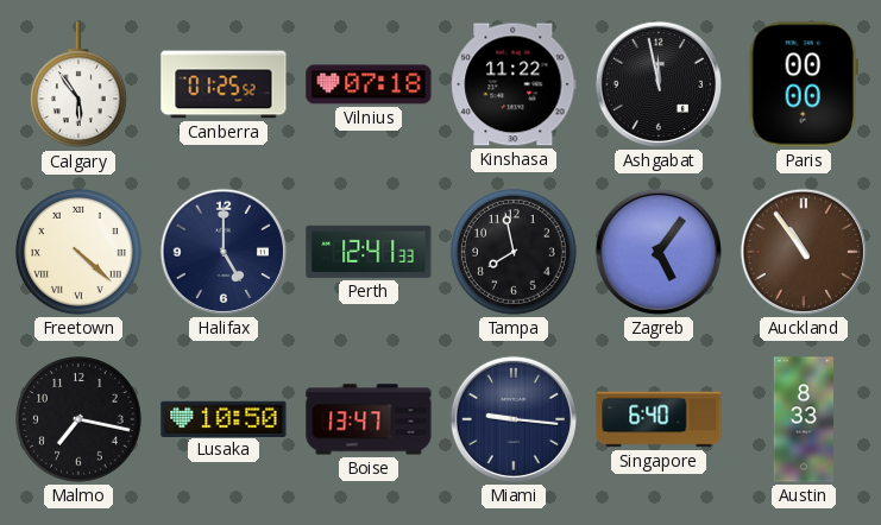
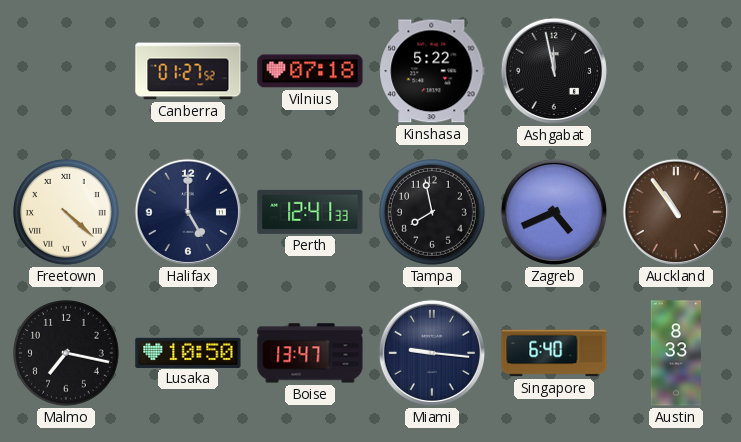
Calgary: 5:54 -> none
Canberra: 01:25 -> 01:27
Kinshasa: 11:22 -> 5:22
Paris: 00:00 -> none
Zagreb: 5:06 -> 4:41
